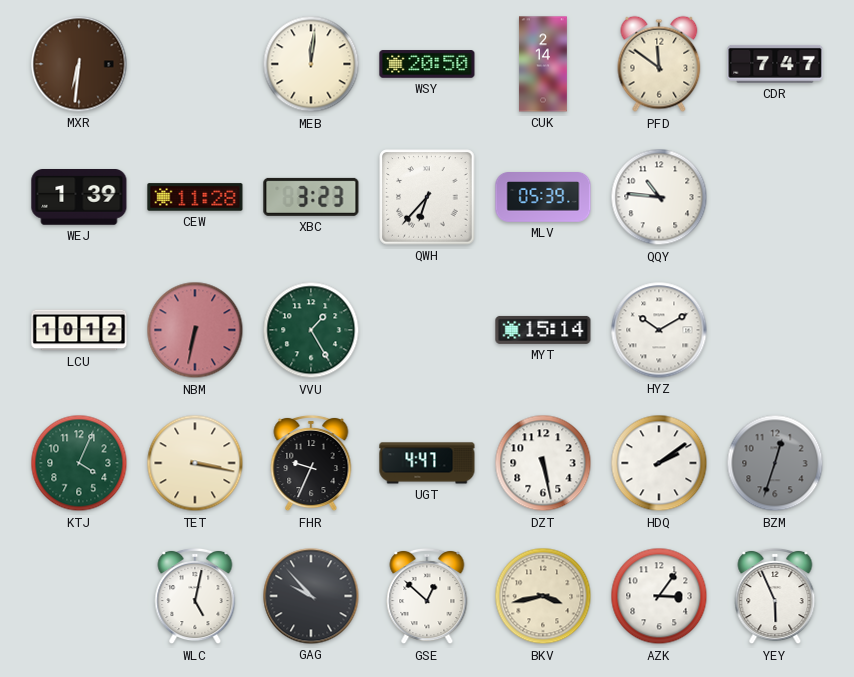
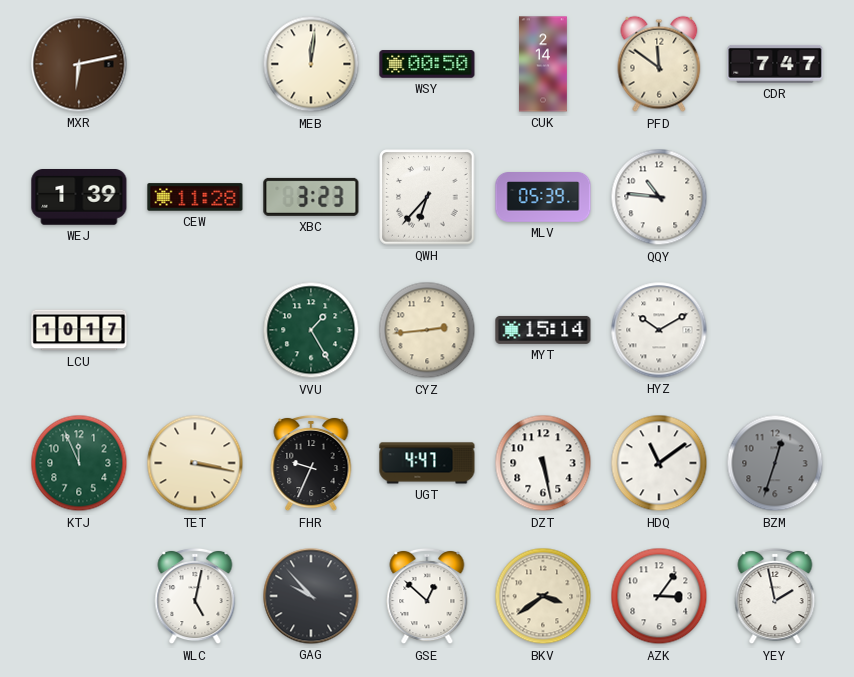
MXR: 6:31 -> 6:13
WSY: 20:50 -> 00:50
LCU: 10:12 -> 10:17
NBM: 6:32 -> none
CYZ: none -> 2:44
KTJ: 4:04 -> 11:56
HDQ: 2:09 -> 11:09
BKV: 3:43 -> 3:39
YEY: 5:56 -> 1:58
